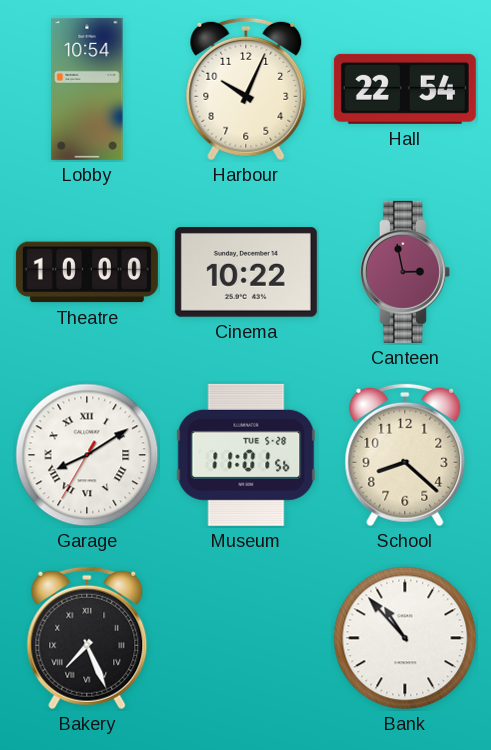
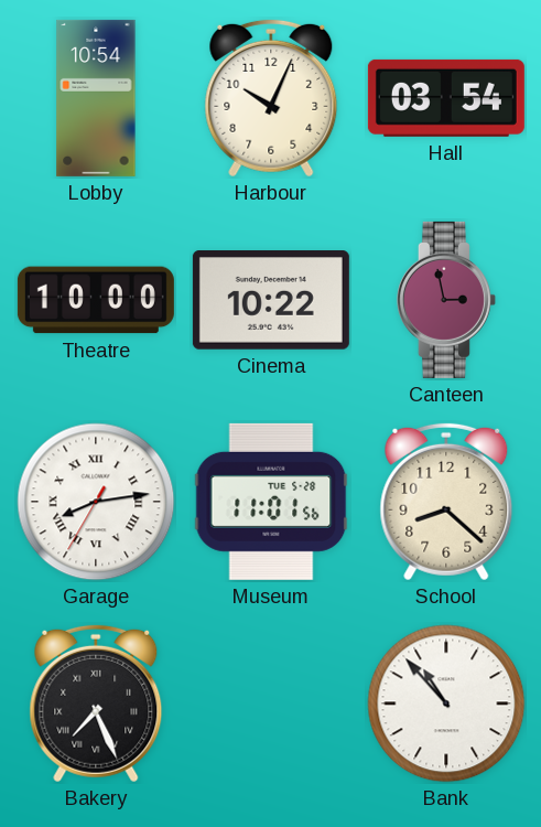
Hall: 22:54 -> 03:54
Garage: 8:09 -> 8:13
